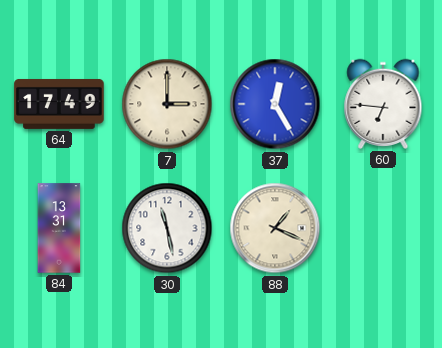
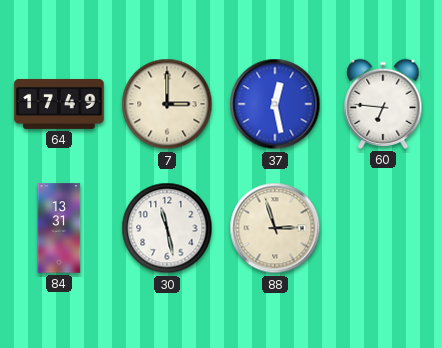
37: 12:25 -> 12:28
88: 1:19 -> 2:57
